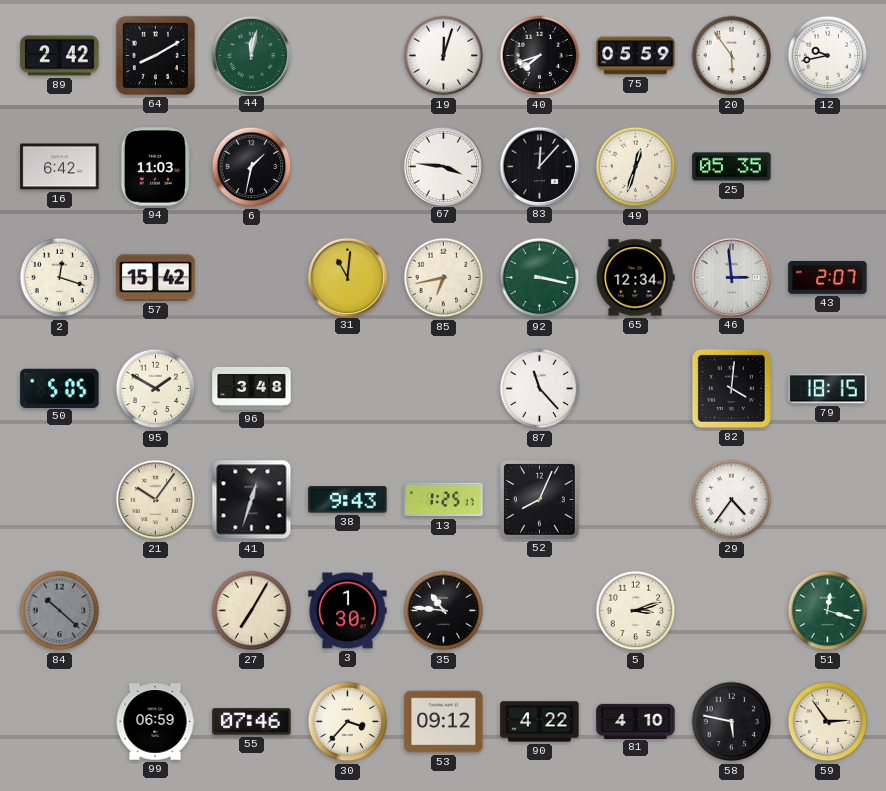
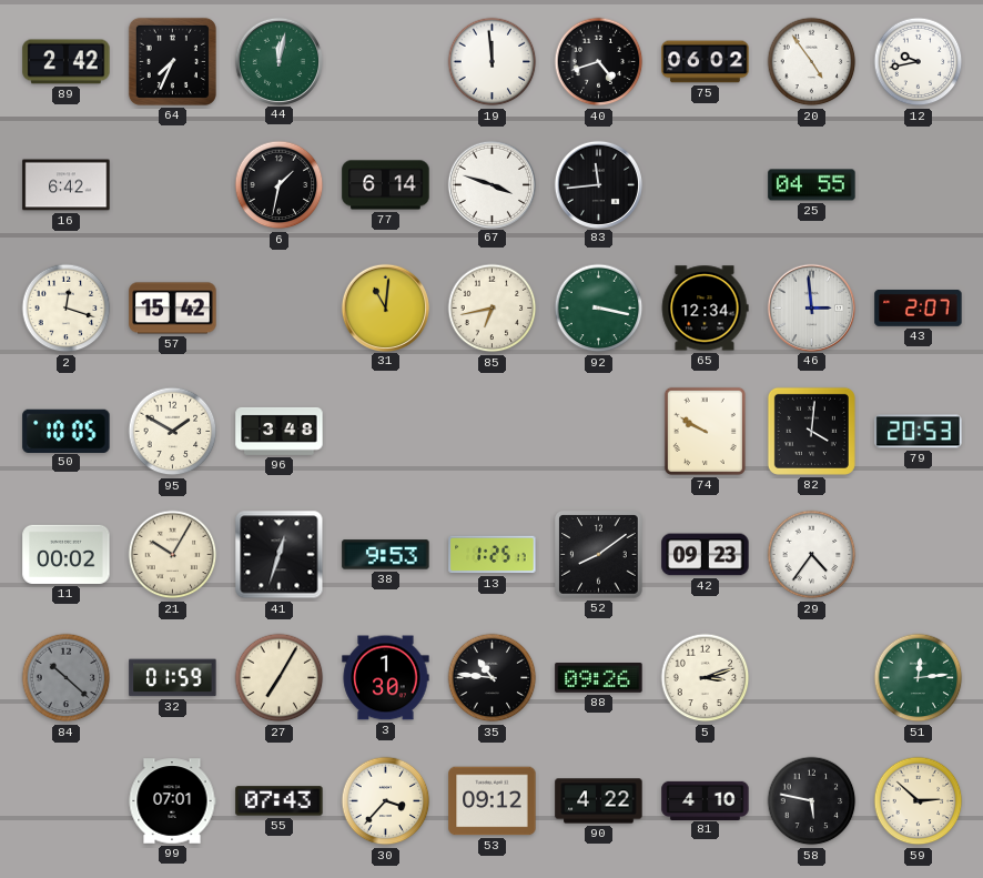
64: 8:10 -> 7:34
19: 12:03 -> 11:59
40: 7:42 -> 4:42
75: 05:59 -> 06:02
20: 5:54 -> 4:54
94: 11:03 -> none
77: none -> 6:14
67: 3:46 -> 3:48
83: 12:07 -> 11:44
49: 12:33 -> none
25: 05:35 -> 04:55
50: 5:05 -> 10:05
87: 11:23 -> none
74: none -> 9:50
79: 18:15 -> 20:53
11: none -> 00:02
21: 10:06 -> 10:05
38: 9:43 -> 9:53
52: 8:04 -> 8:09
42: none -> 09:23
32: none -> 01:59
88: none -> 09:26
51: 12:18 -> 12:14
99: 06:59 -> 07:01
55: 07:46 -> 07:43
59: 2:54 -> 2:52
